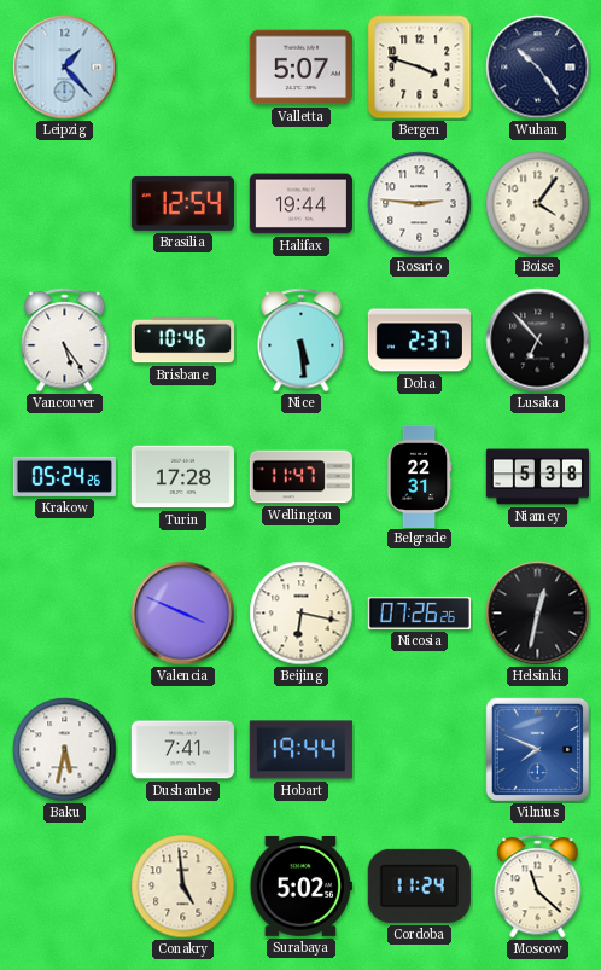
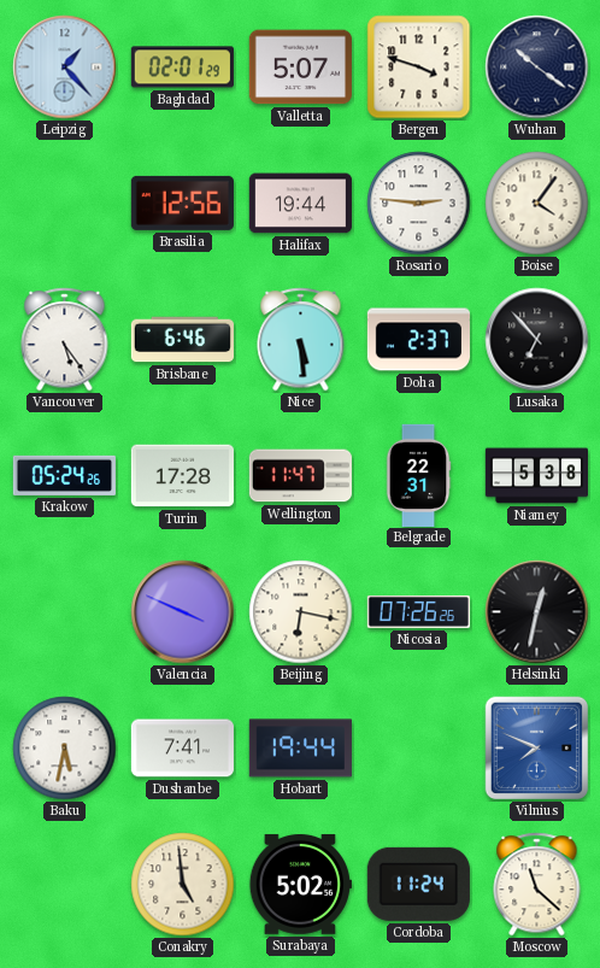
Baghdad: none -> 02:01
Wuhan: 10:24 -> 10:21
Brasilia: 12:54 -> 12:56
Brisbane: 10:46 -> 6:46
